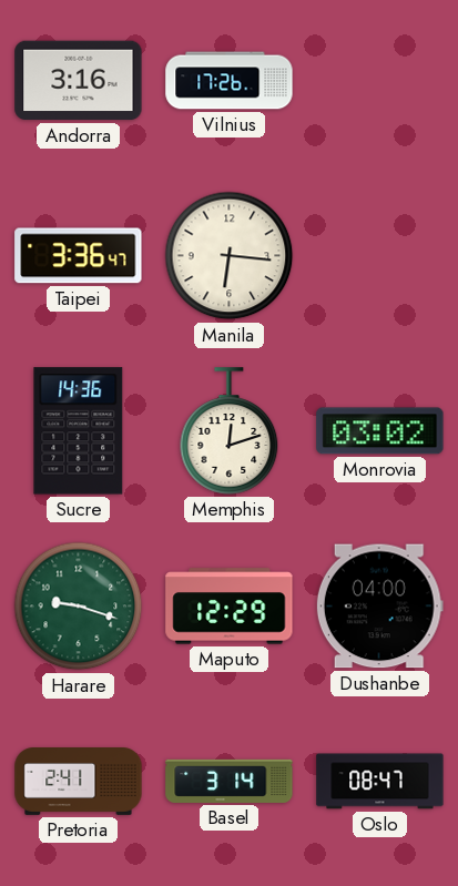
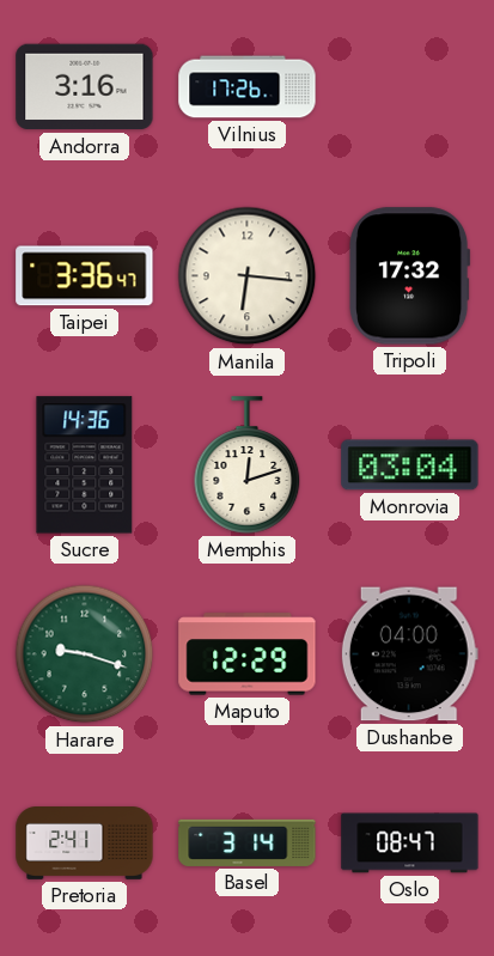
Tripoli: none -> 17:32
Monrovia: 03:02 -> 03:04
